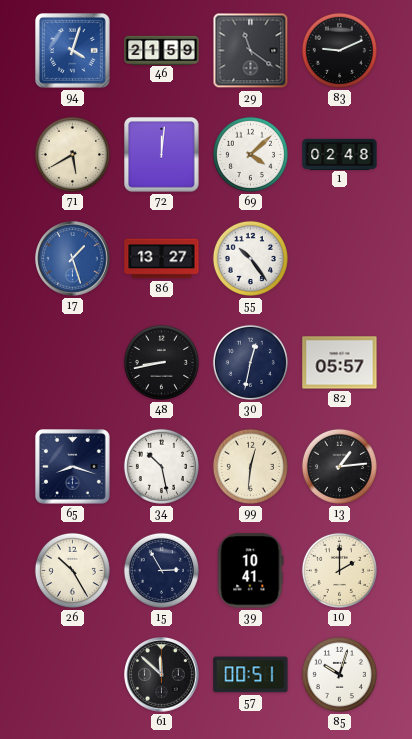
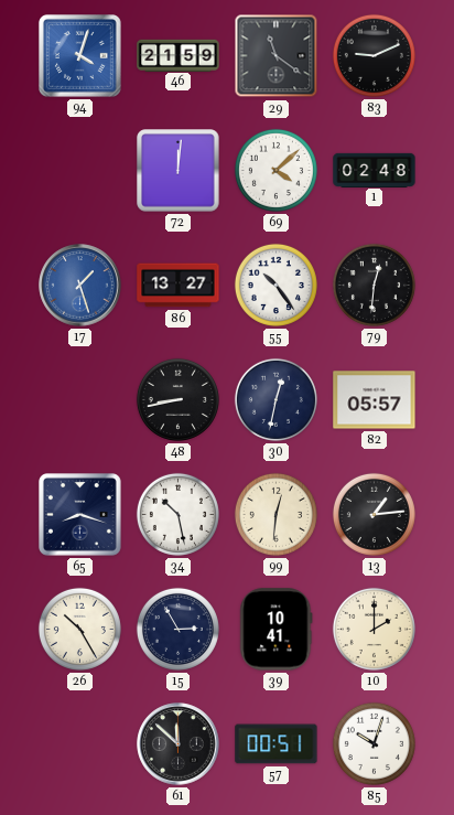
71: 5:40 -> none
79: none -> 12:31
